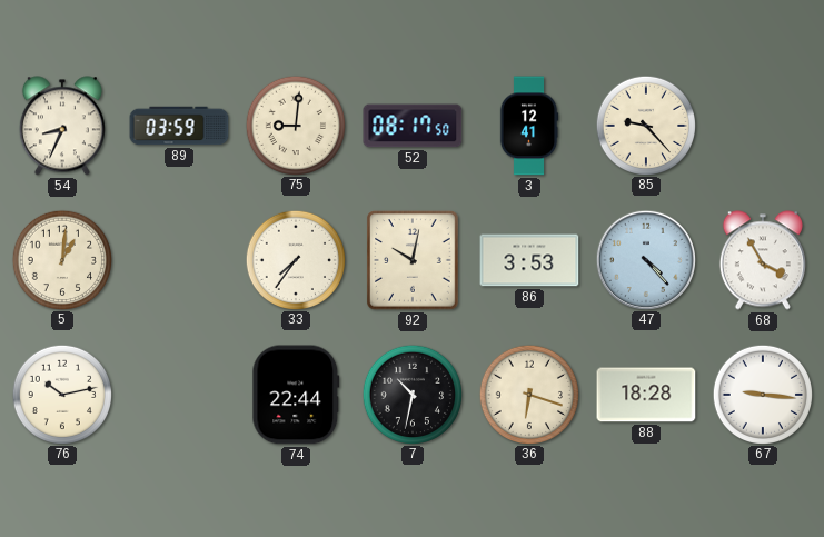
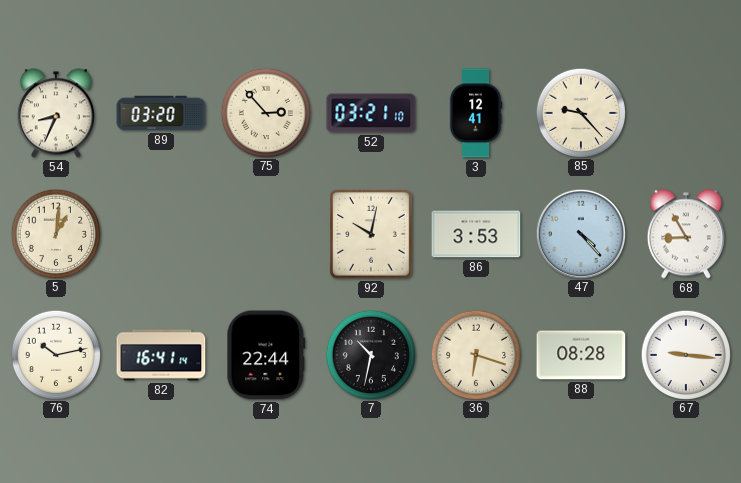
89: 03:59 -> 03:20
75: 9:01 -> 2:53
52: 08:17 -> 03:21
33: 7:36 -> none
68: 3:55 -> 8:55
82: none -> 16:41
88: 18:28 -> 08:28
